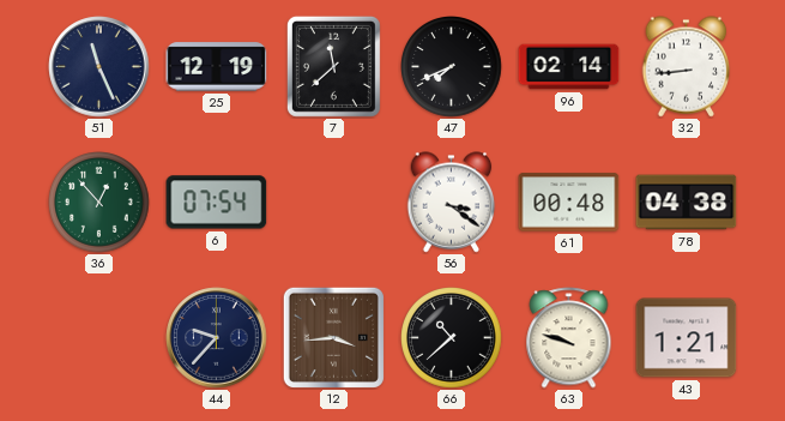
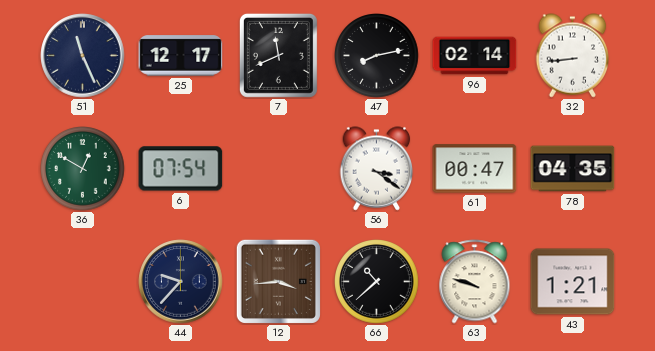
25: 12:19 -> 12:17
7: 11:38 -> 11:41
47: 7:41 -> 8:13
36: 12:53 -> 12:50
61: 00:48 -> 00:47
78: 04:38 -> 04:35
